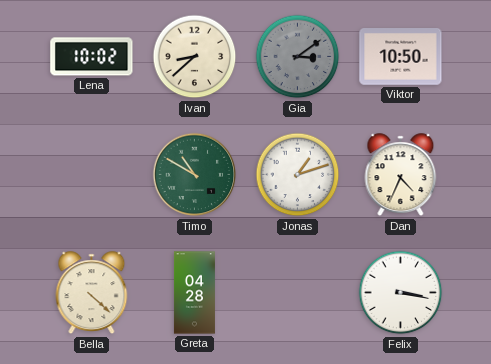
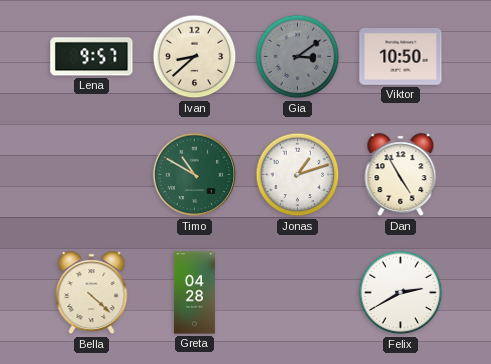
Lena: 10:02 -> 9:57
Dan: 4:34 -> 4:55
Felix: 3:17 -> 2:40
